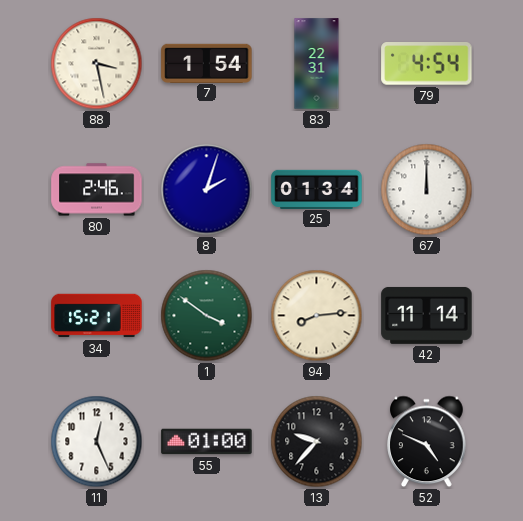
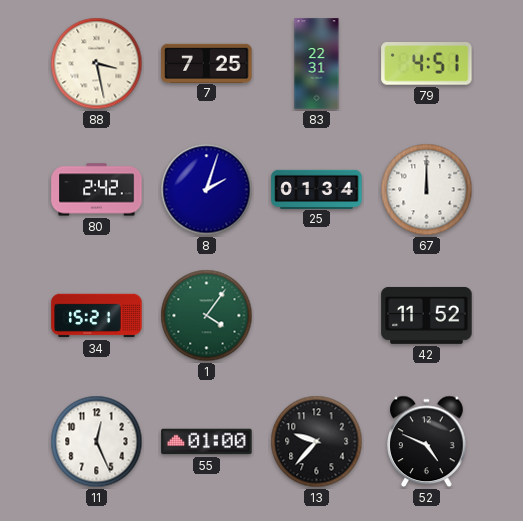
7: 1:54 -> 7:25
79: 4:54 -> 4:51
80: 2:46 -> 2:42
1: 3:51 -> 4:06
94: 8:14 -> none
42: 11:14 -> 11:52
